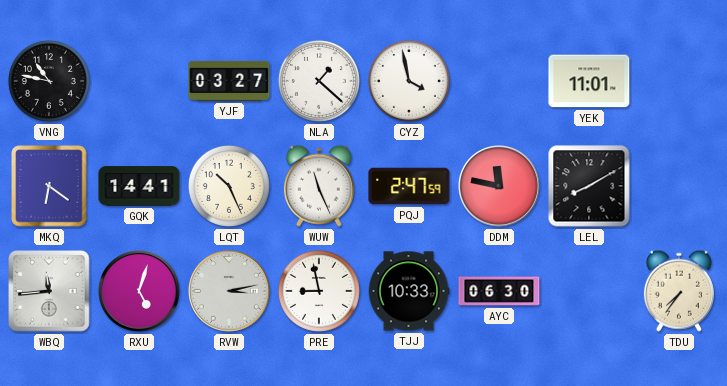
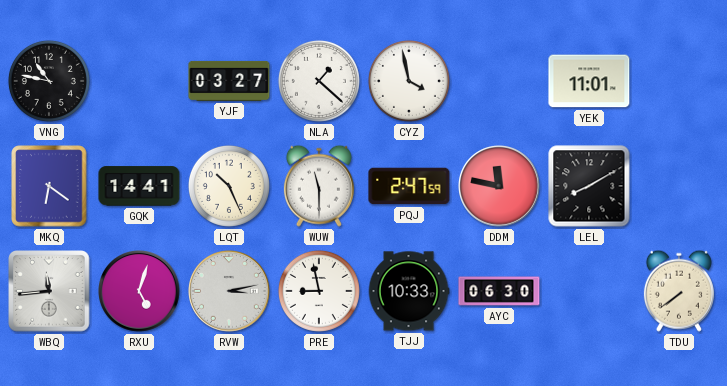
WUW: 11:26 -> 11:30
TDU: 7:36 -> 7:39
